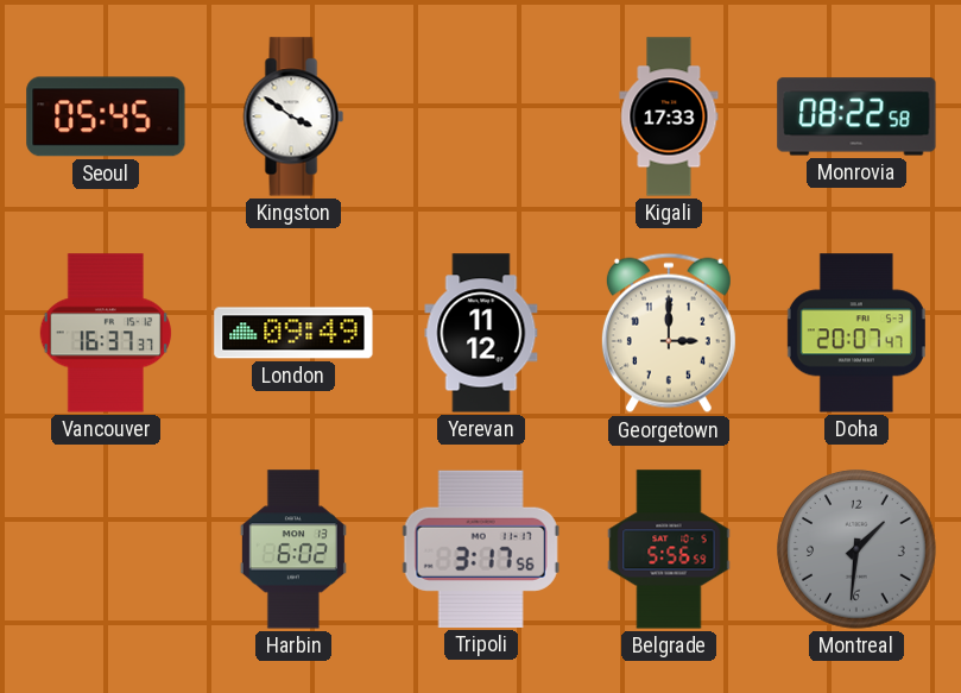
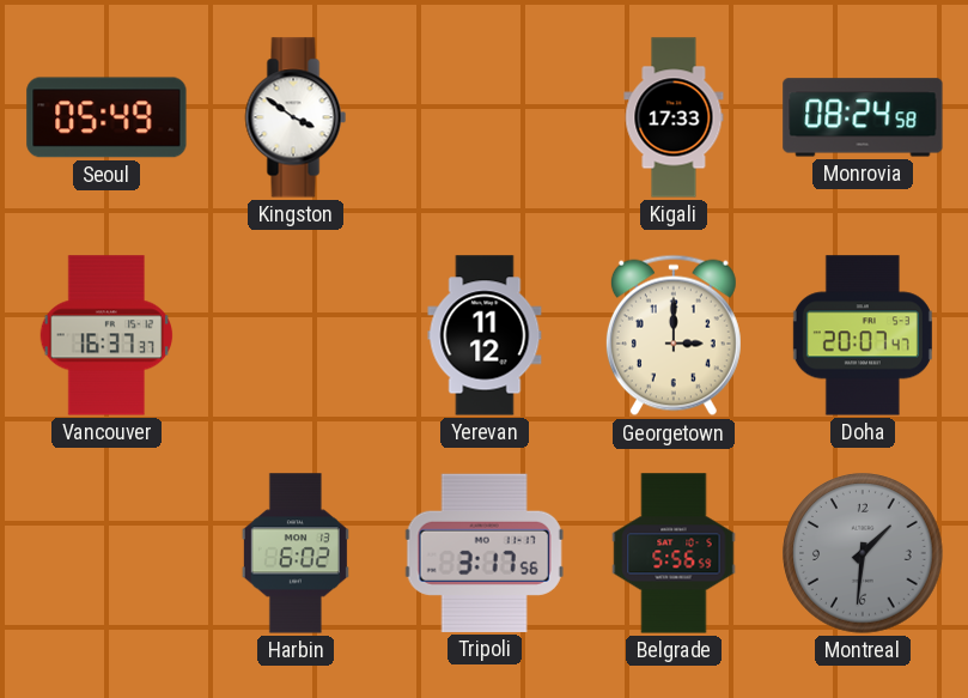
Seoul: 05:45 -> 05:49
Monrovia: 08:22 -> 08:24
London: 09:49 -> none
